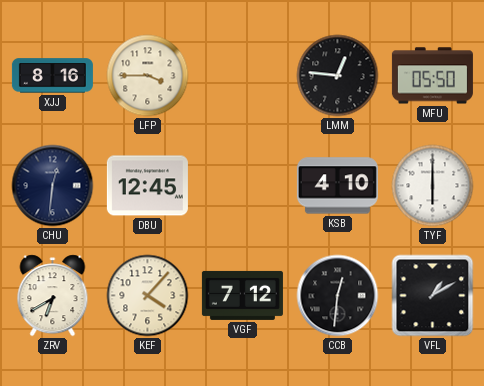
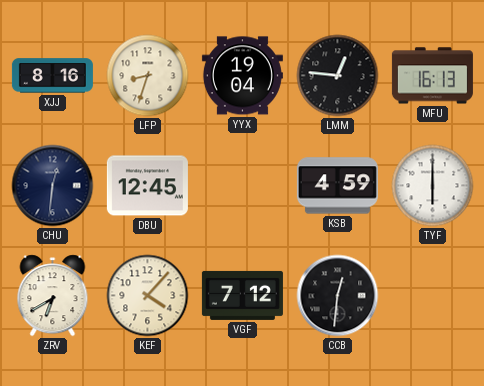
LFP: 3:45 -> 8:33
YYX: none -> 19:04
MFU: 05:50 -> 16:13
KSB: 4:10 -> 4:59
VFL: 1:10 -> none
